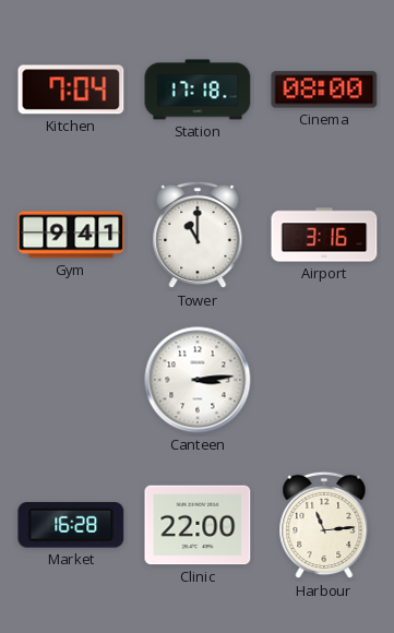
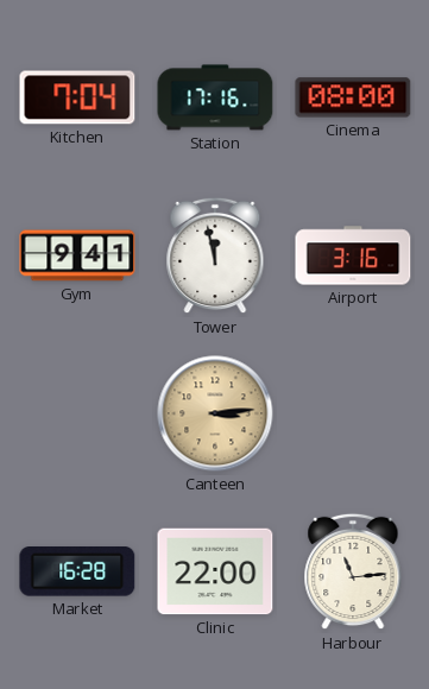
Station: 17:18 -> 17:16
Tower: 11:00 -> 11:58
Canteen dial: white -> champagne
